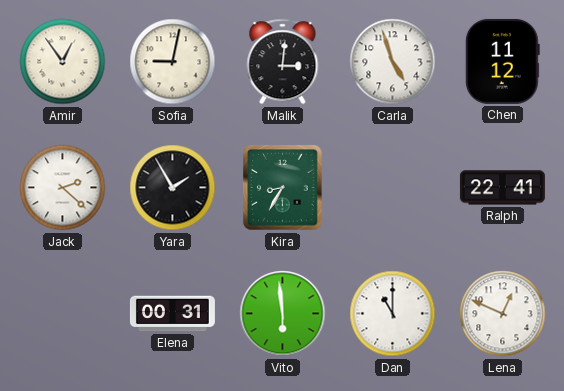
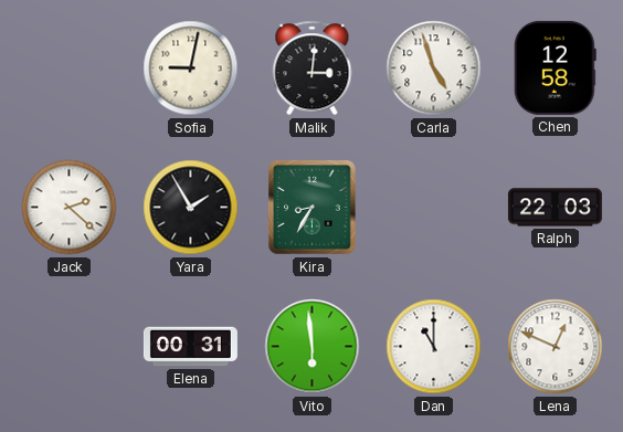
Amir: 12:54 -> none
Chen: 11:12 -> 12:58
Ralph: 22:41 -> 22:03
